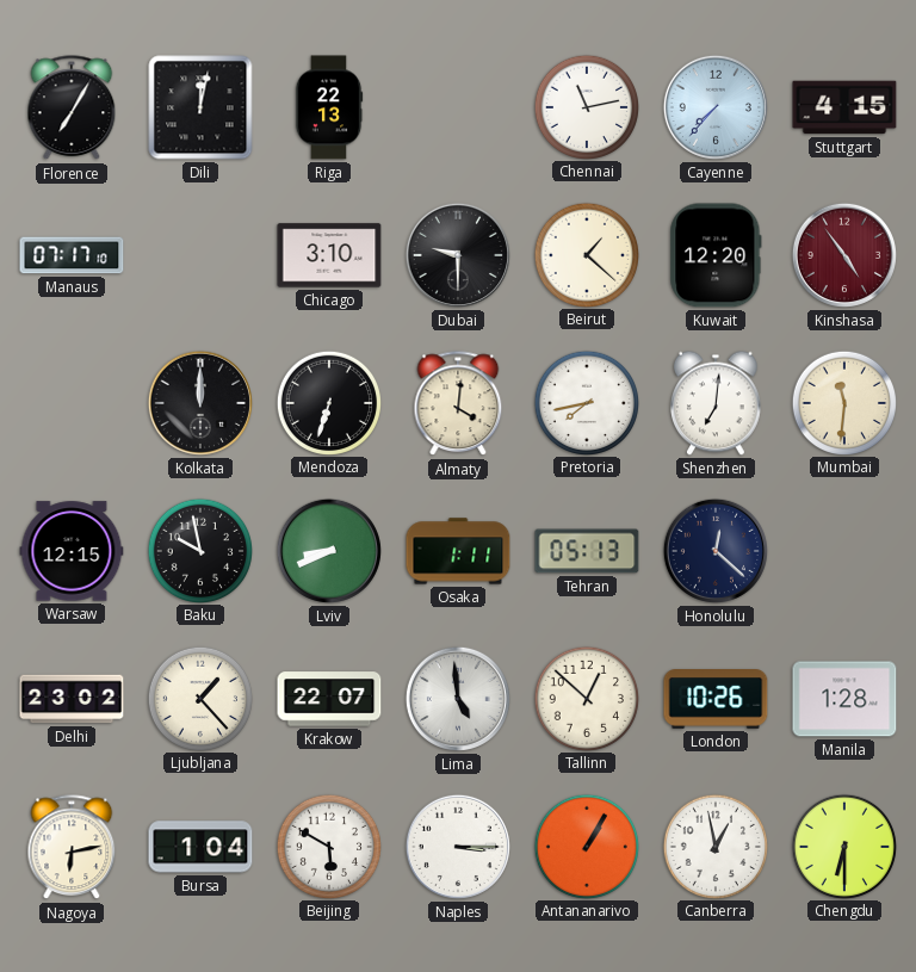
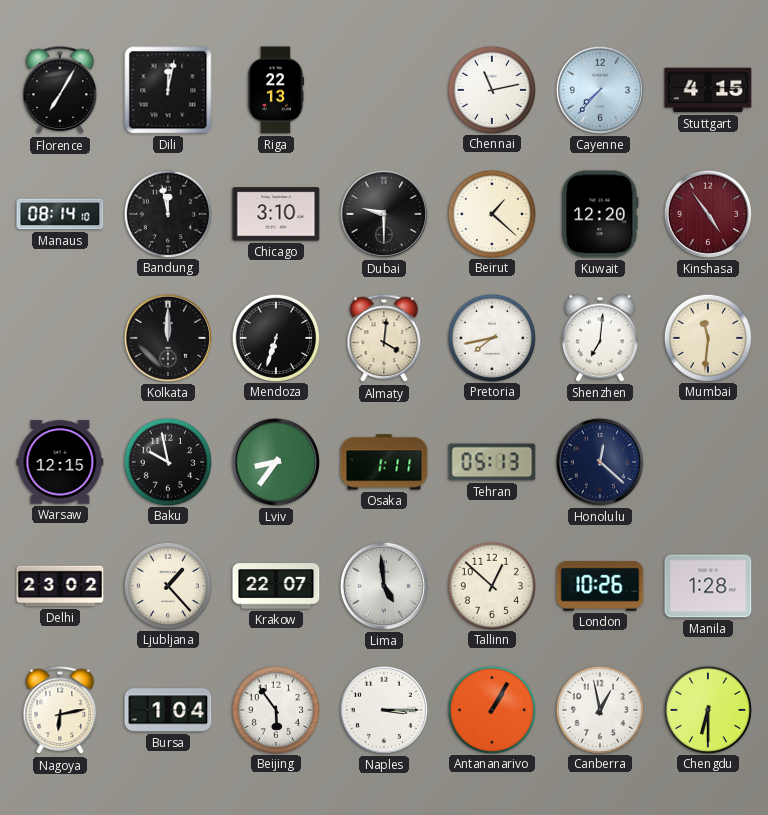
Manaus: 07:17 -> 08:14
Bandung: none -> 11:58
Lviv: 8:41 -> 8:36
Beijing: 5:50 -> 5:54
